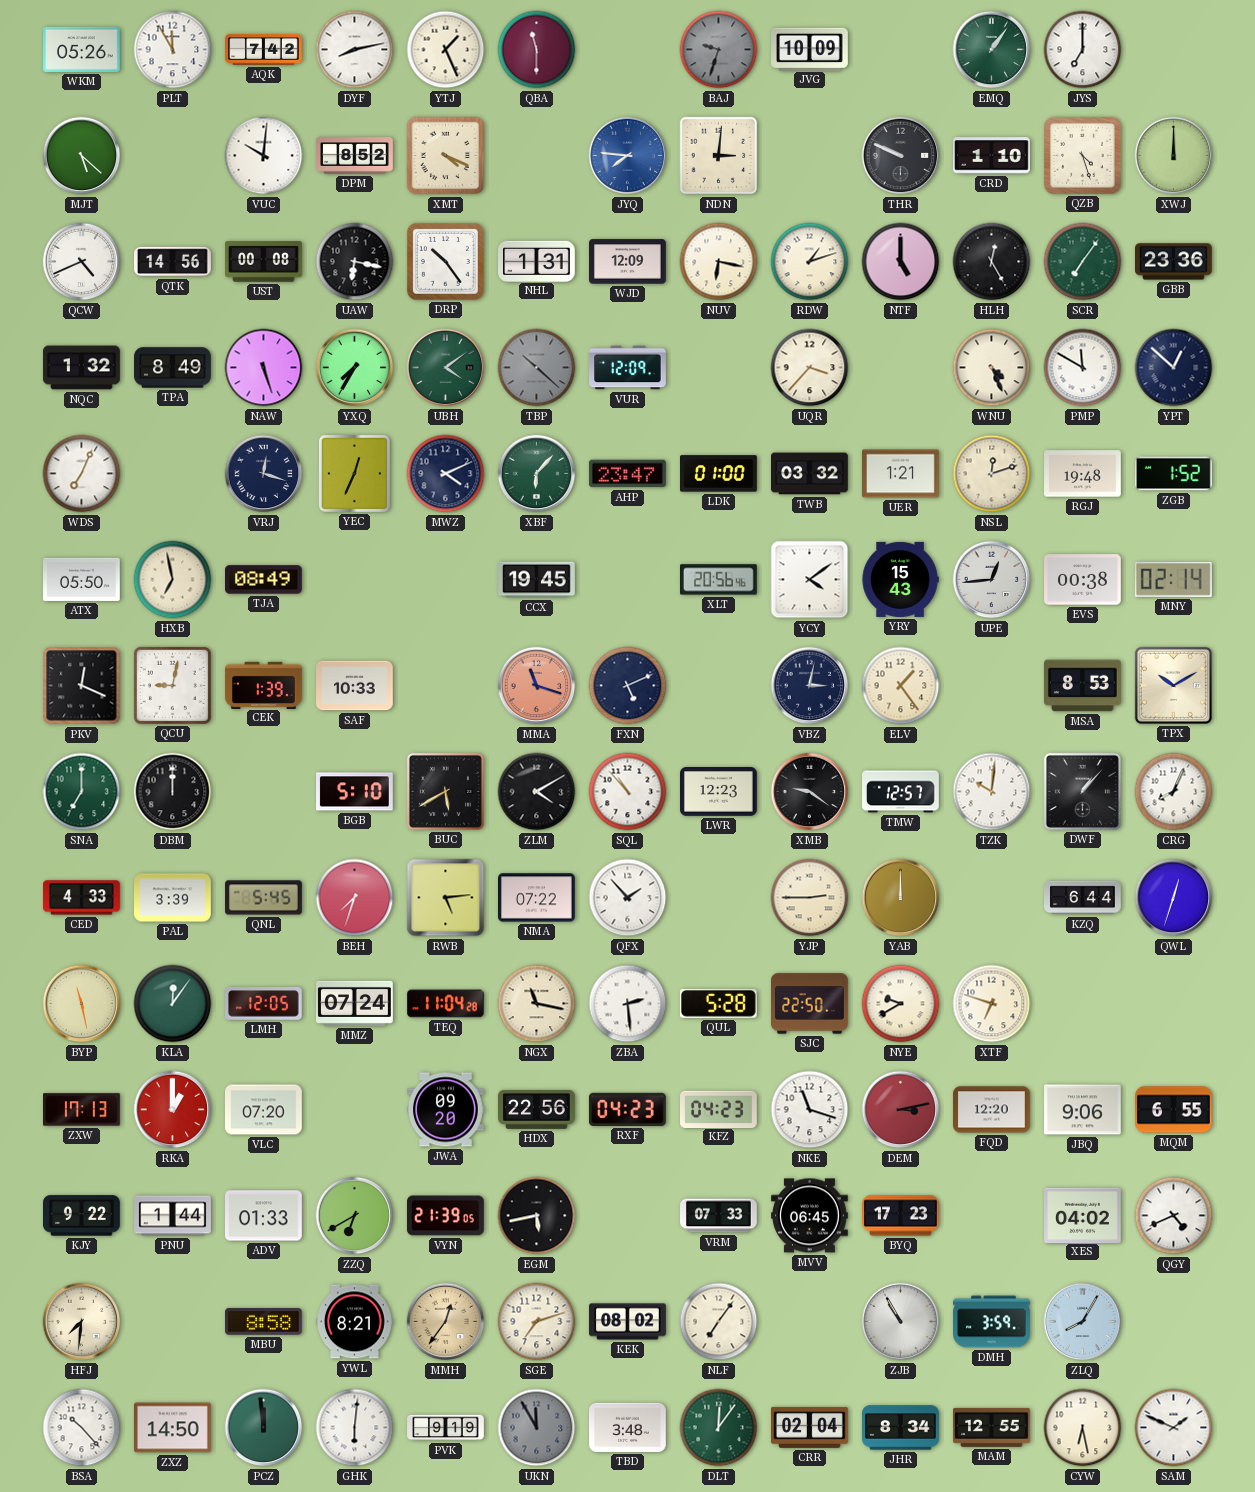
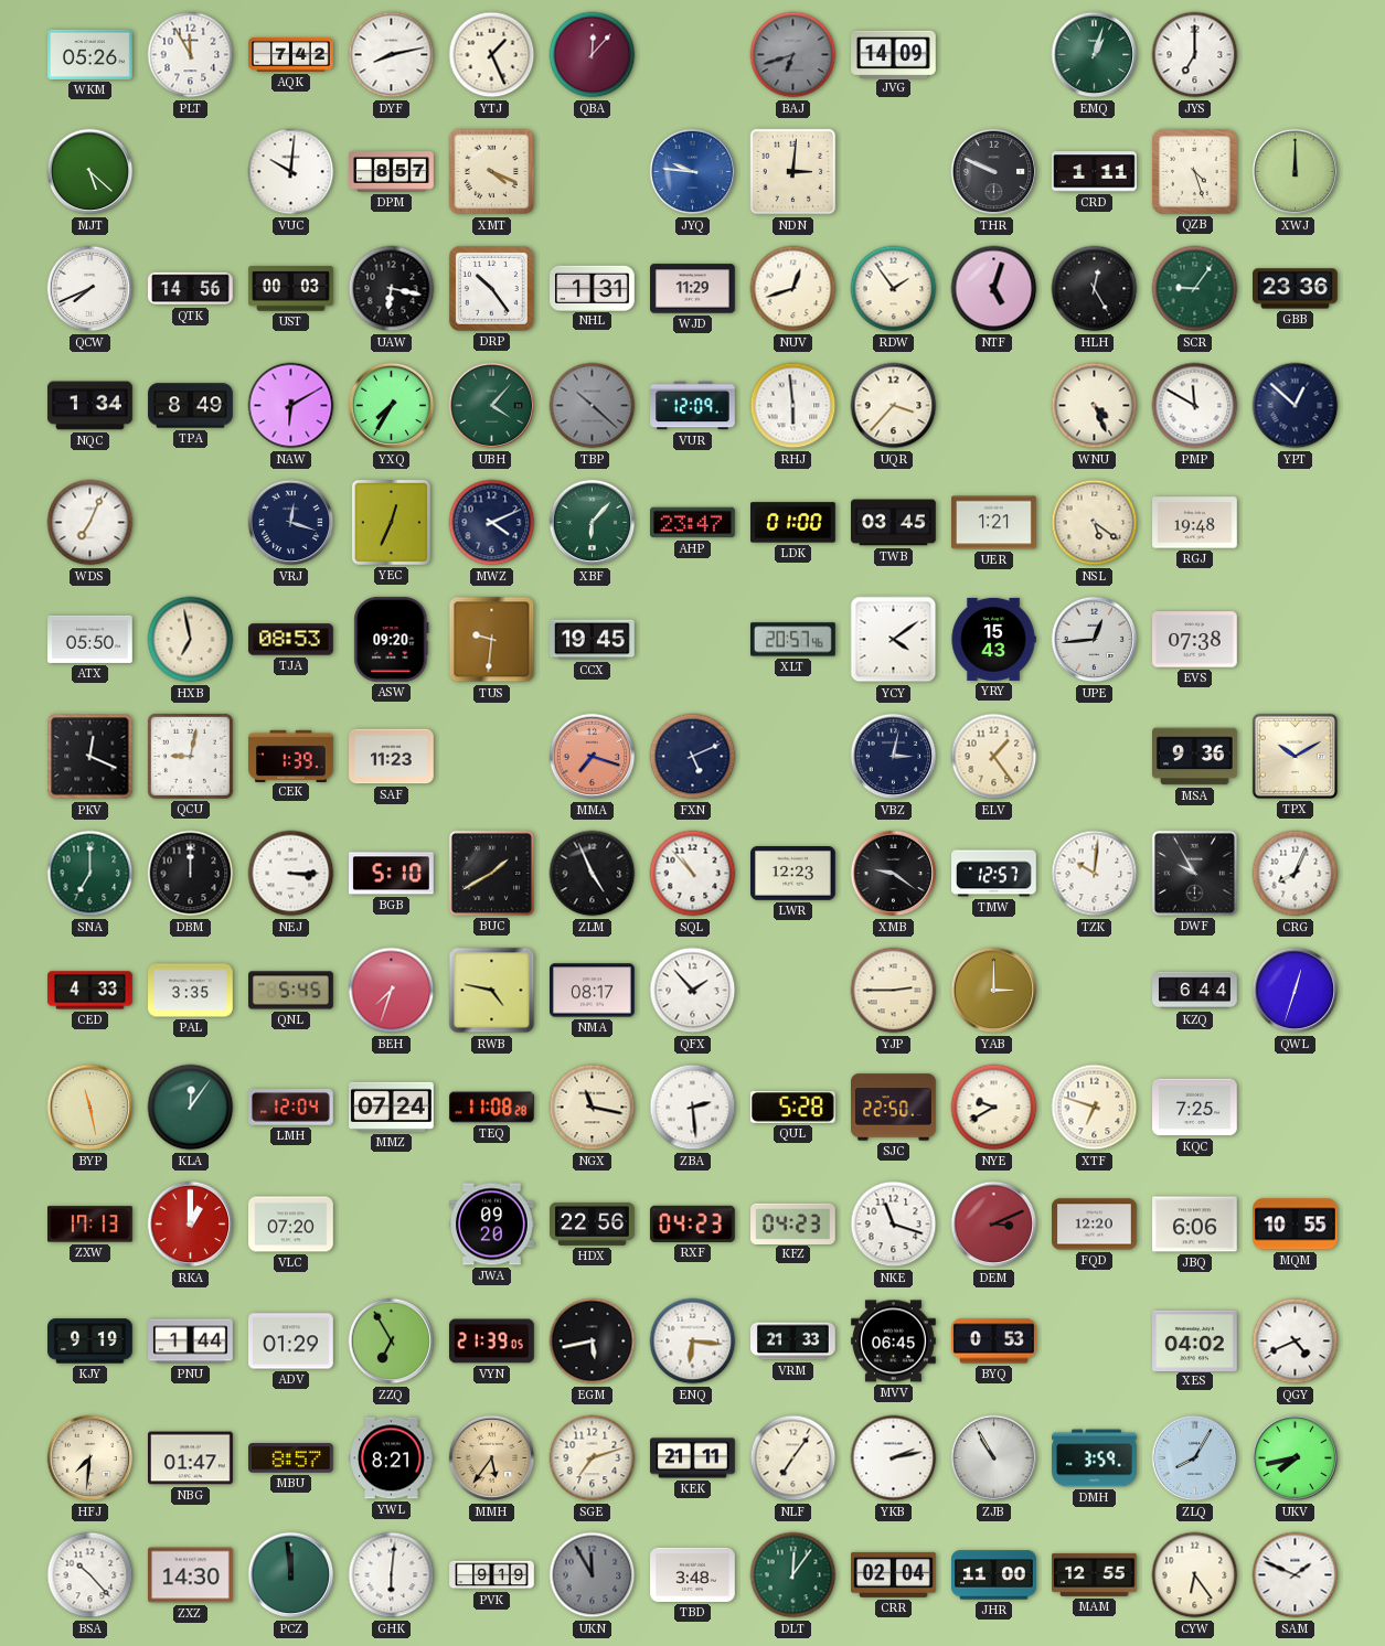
QBA: 11:30 -> 12:07
BAJ: 9:33 -> 6:42
JVG: 10:09 -> 14:09
EMQ: 1:06 -> 1:03
DPM: 8:52 -> 8:57
JYQ: 7:46 -> 9:46
CRD: 1:10 -> 1:11
QCW: 4:41 -> 7:41
UST: 00:08 -> 00:03
WJD: 12:09 -> 11:29
NUV: 6:17 -> 12:42
RDW: 1:12 -> 1:54
NTF: 5:00 -> 5:03
SCR: 7:06 -> 9:06
NQC: 1:32 -> 1:34
NAW: 5:27 -> 6:10
UBH: 4:09 -> 4:07
RHJ: none -> 5:59
TWB: 03:32 -> 03:45
NSL: 12:12 -> 5:21
ZGB: 1:52 -> none
TJA: 08:49 -> 08:53
ASW: none -> 09:20
TUS: none -> 9:31
XLT: 20:56 -> 20:57
EVS: 00:38 -> 07:38
MNY: 02:14 -> none
SAF: 10:33 -> 11:23
MMA: 11:18 -> 7:18
MSA: 8:53 -> 9:36
NEJ: none -> 3:15
BUC: 5:40 -> 1:40
ZLM: 4:10 -> 4:56
DWF: 1:07 -> 9:55
PAL: 3:39 -> 3:35
RWB: 5:14 -> 4:47
NMA: 07:22 -> 08:17
YAB: 12:00 -> 3:00
LMH: 12:05 -> 12:04
TEQ: 11:04 -> 11:08
KQC: none -> 7:25
DEM: 3:13 -> 3:11
JBQ: 9:06 -> 6:06
MQM: 6:55 -> 10:55
KJY: 9:22 -> 9:19
ADV: 01:33 -> 01:29
ZZQ: 6:40 -> 6:55
ENQ: none -> 6:16
VRM: 07:33 -> 21:33
BYQ: 17:23 -> 0:53
NBG: none -> 01:47
MBU: 8:58 -> 8:57
MMH: 12:36 -> 5:36
KEK: 08:02 -> 21:11
YKB: none -> 2:13
UKV: none -> 7:43
ZXZ: 14:50 -> 14:30
JHR: 8:34 -> 11:00
CYW: 6:28 -> 6:24
